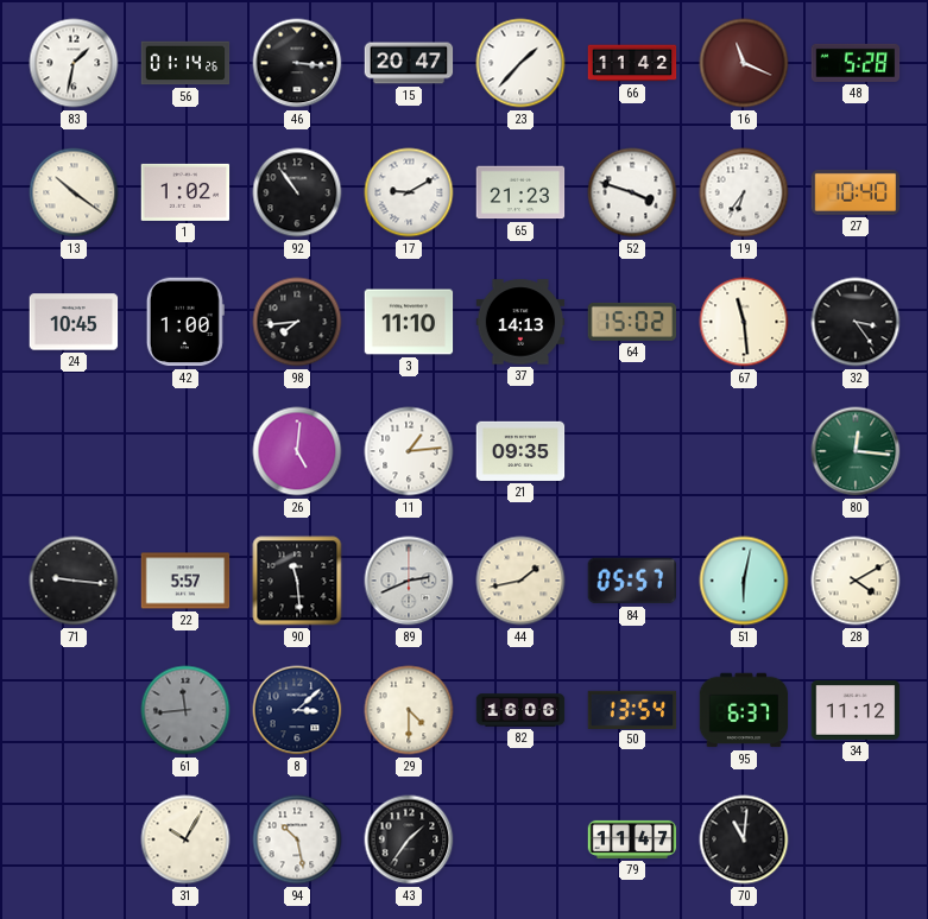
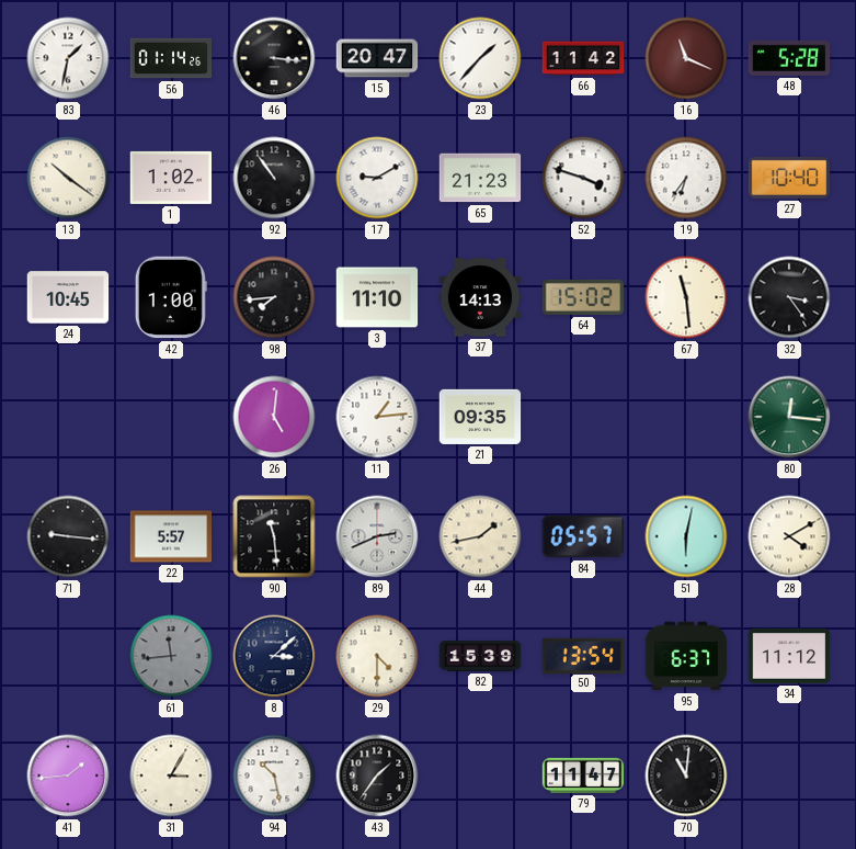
82: 16:06 -> 15:39
41: none -> 1:44
31: 10:05 -> 3:05
